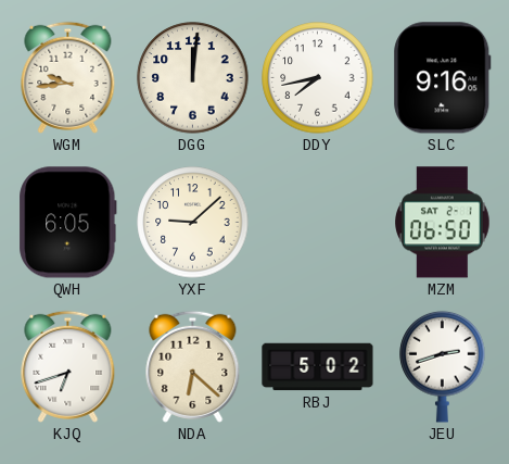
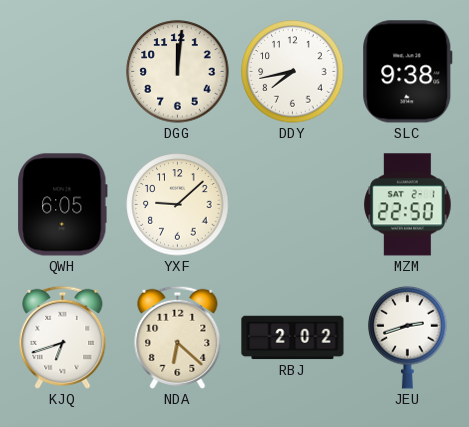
WGM: 9:44 -> none
SLC: 9:16 -> 9:38
MZM: 06:50 -> 22:50
RBJ: 5:02 -> 2:02
